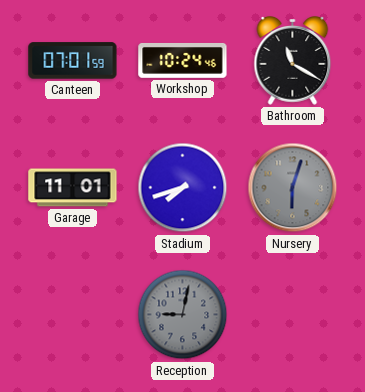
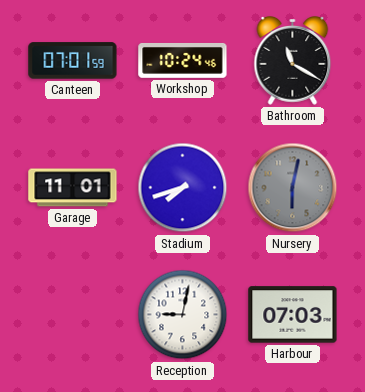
Nursery: 6:03 -> 6:02
Reception dial: grey -> white
Harbour: none -> 07:03
